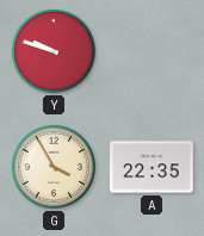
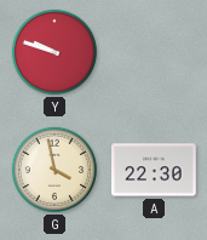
G: 3:55 -> 3:58
A: 22:35 -> 22:30
